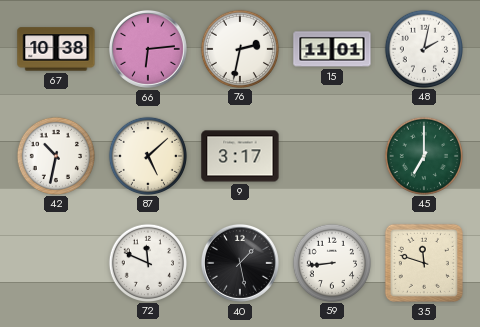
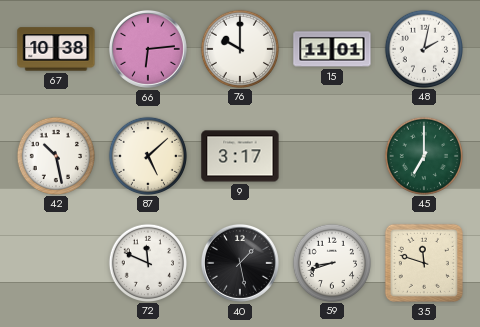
76: 2:32 -> 10:00
42: 10:32 -> 10:28
59: 8:44 -> 8:42
